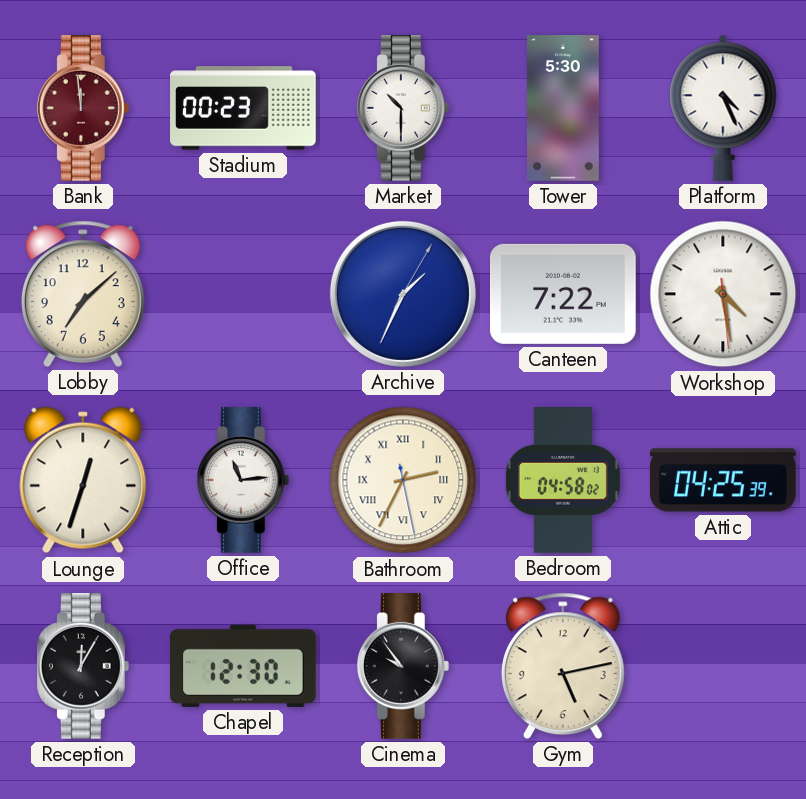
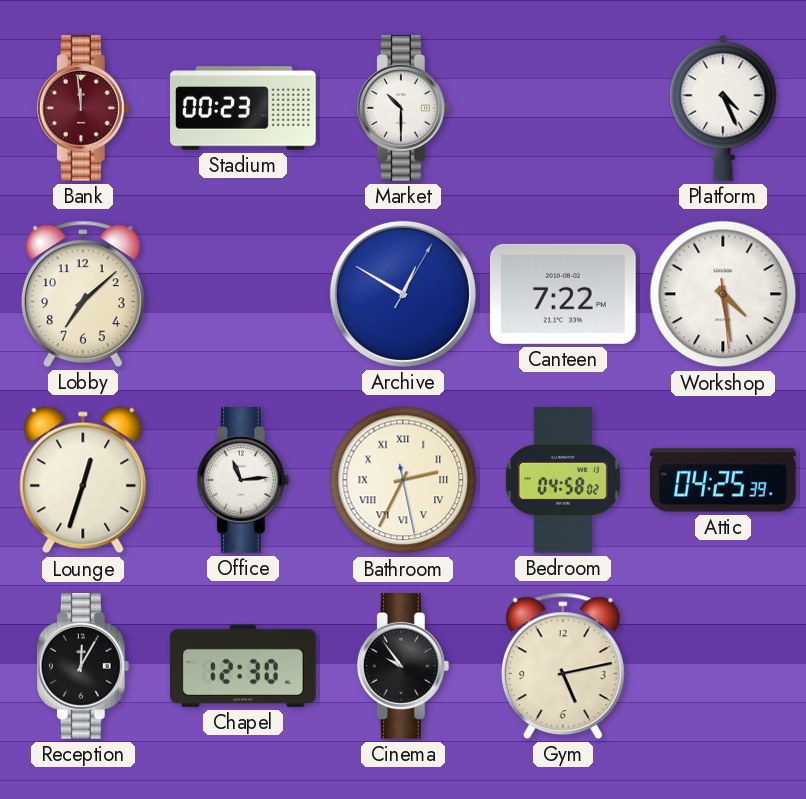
Tower: 5:30 -> none
Archive: 1:34 -> 12:50
